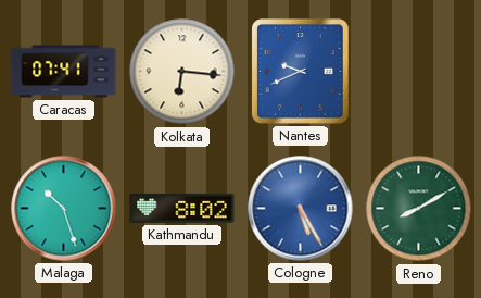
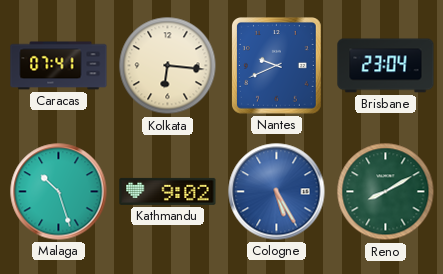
Brisbane: none -> 23:04
Kathmandu: 8:02 -> 9:02
